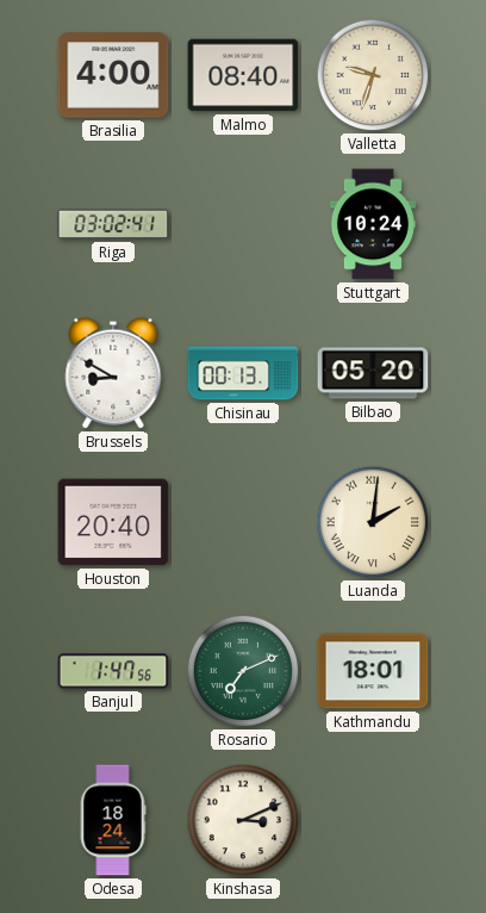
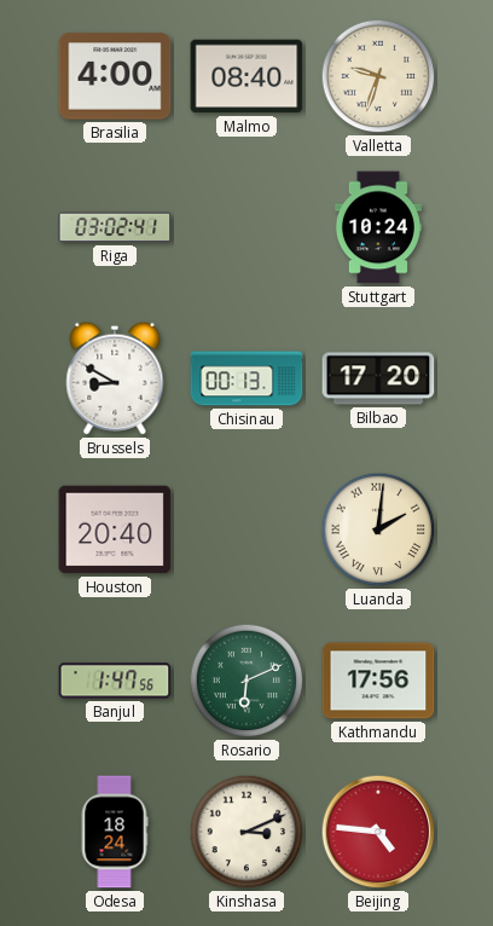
Bilbao: 05:20 -> 17:20
Rosario: 7:11 -> 6:11
Kathmandu: 18:01 -> 17:56
Beijing: none -> 4:46
